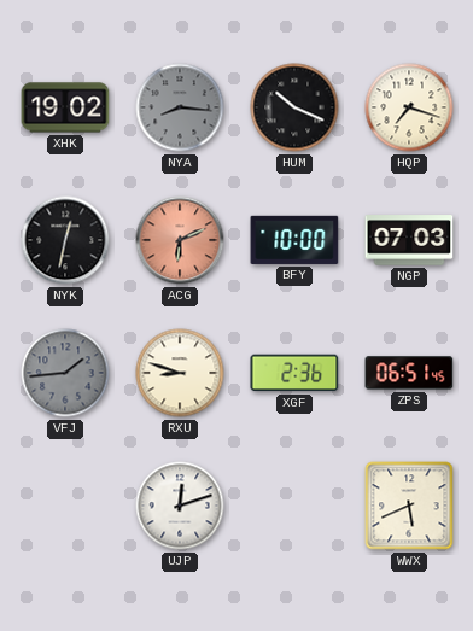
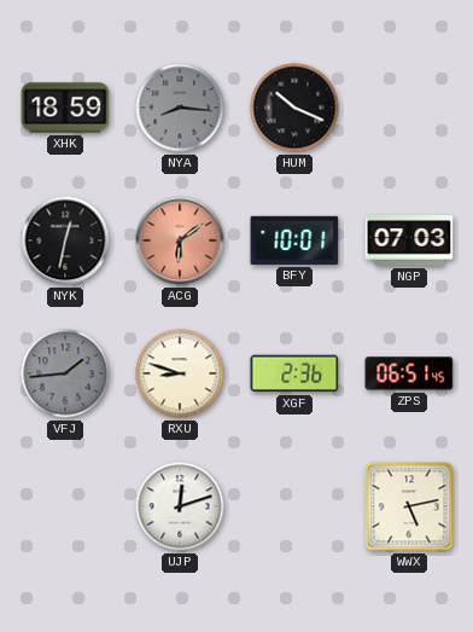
XHK: 19:02 -> 18:59
HQP: 7:18 -> none
ACG: 6:11 -> 6:09
BFY: 10:00 -> 10:01
WWX: 5:41 -> 5:13
